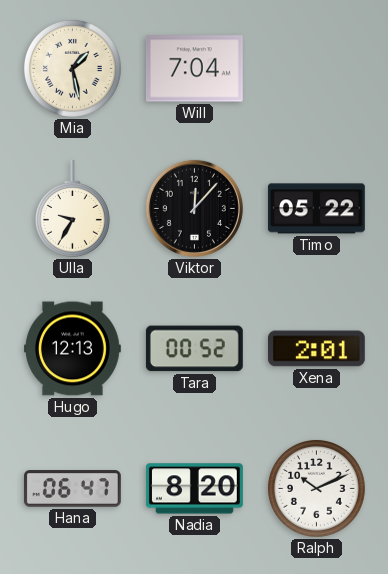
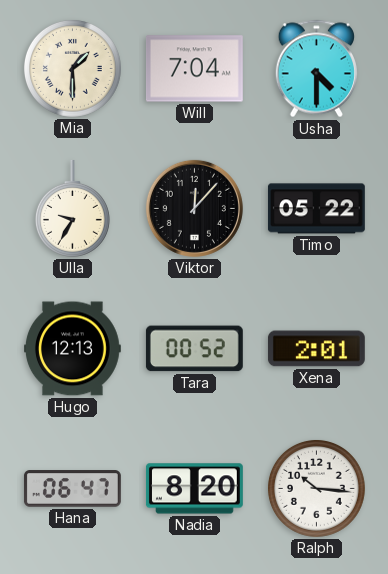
Mia: 1:28 -> 1:30
Usha: none -> 4:30
Ralph: 10:11 -> 10:16
